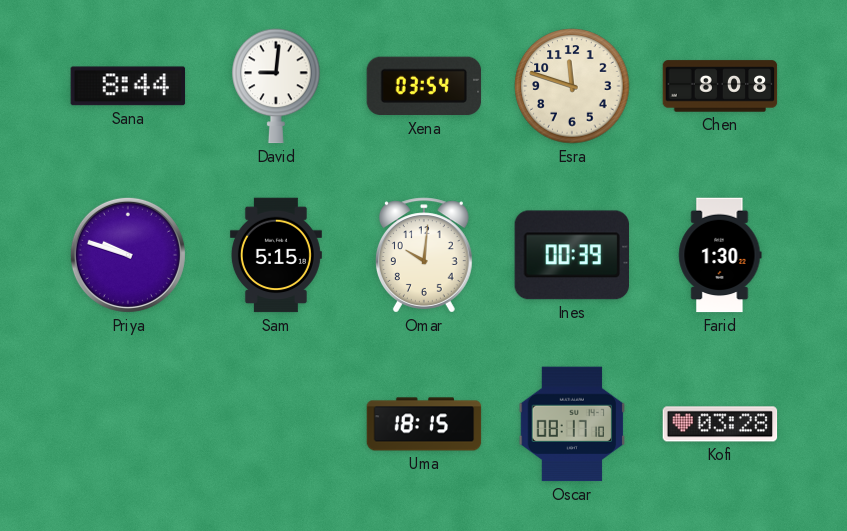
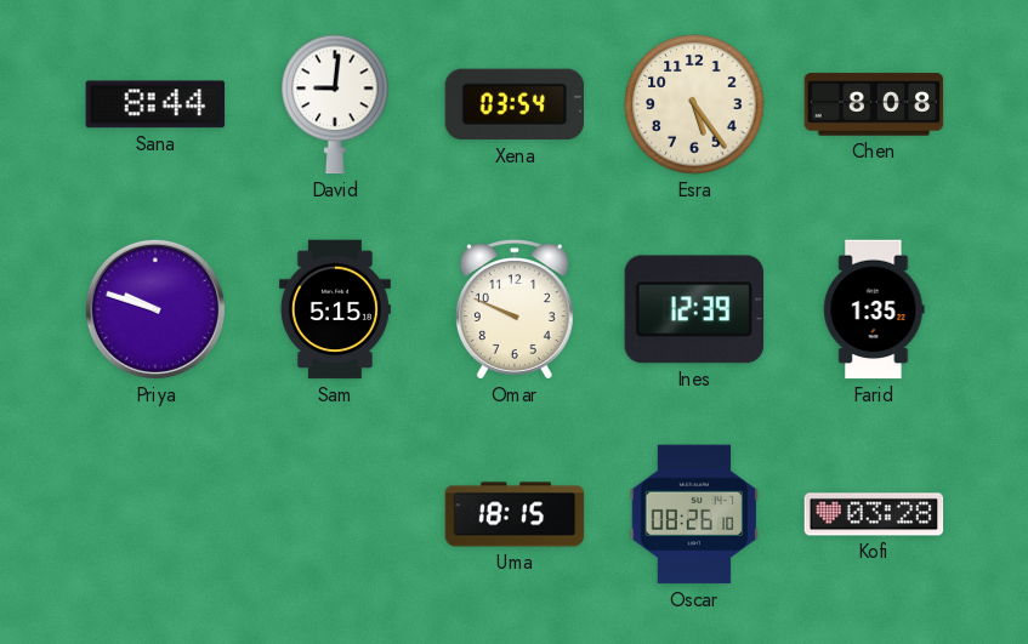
Esra: 11:48 -> 5:24
Omar: 10:01 -> 9:49
Ines: 00:39 -> 12:39
Farid: 1:30 -> 1:35
Oscar: 08:17 -> 08:26
